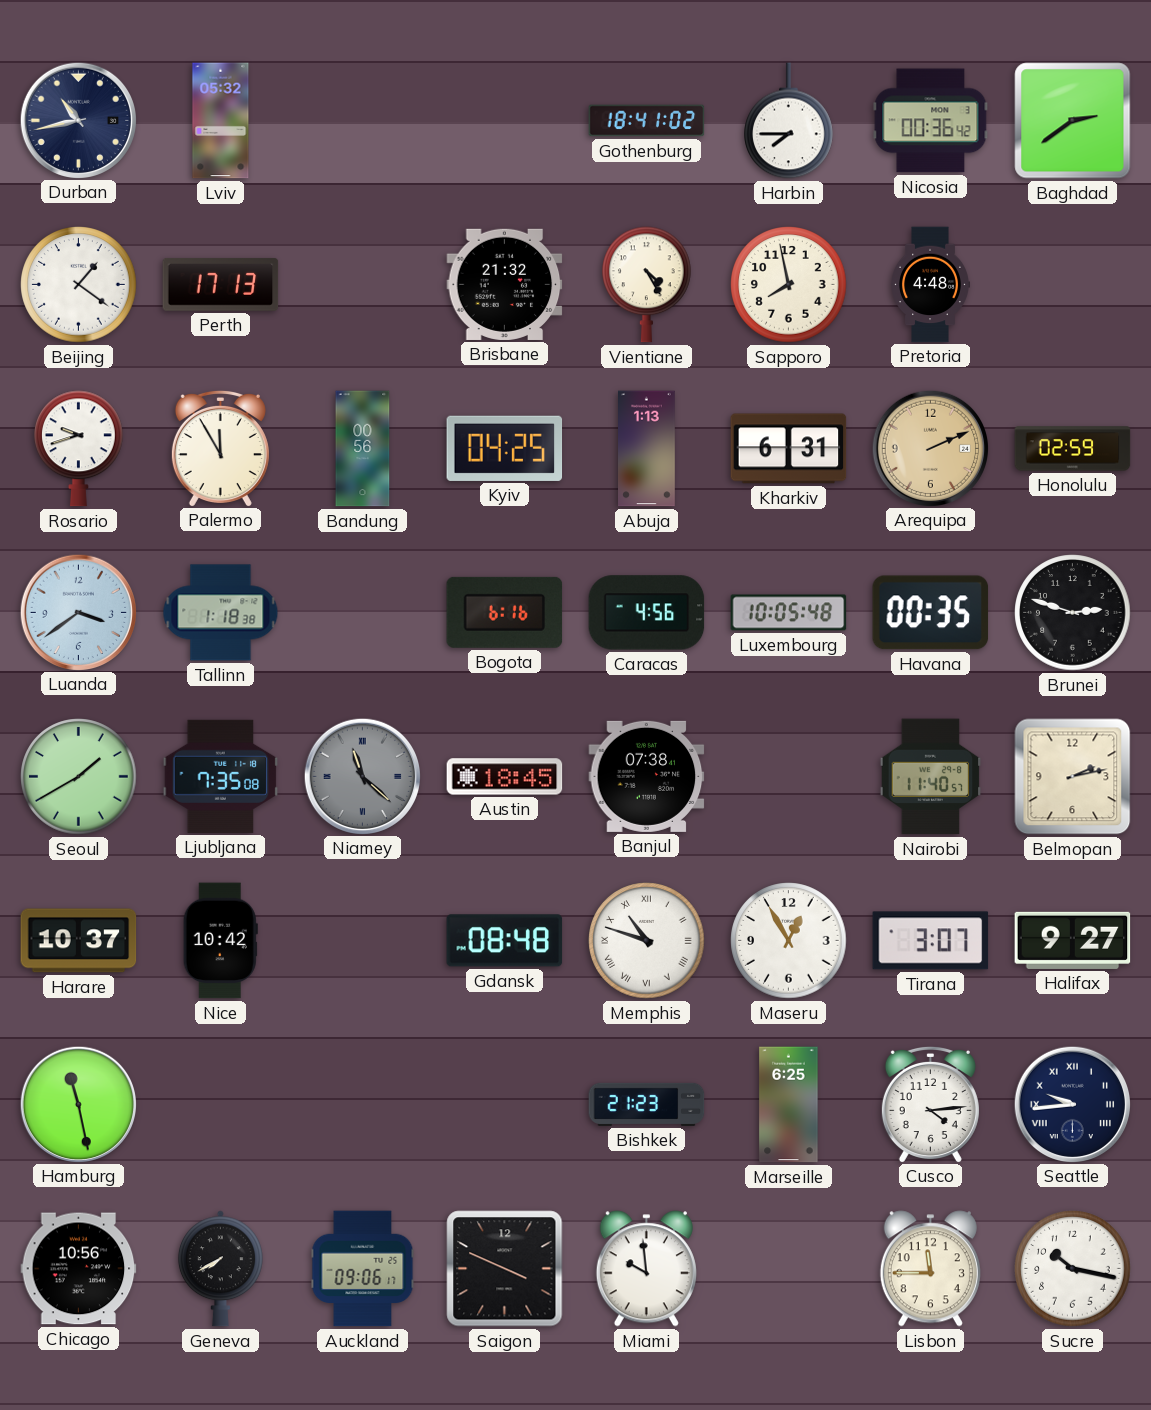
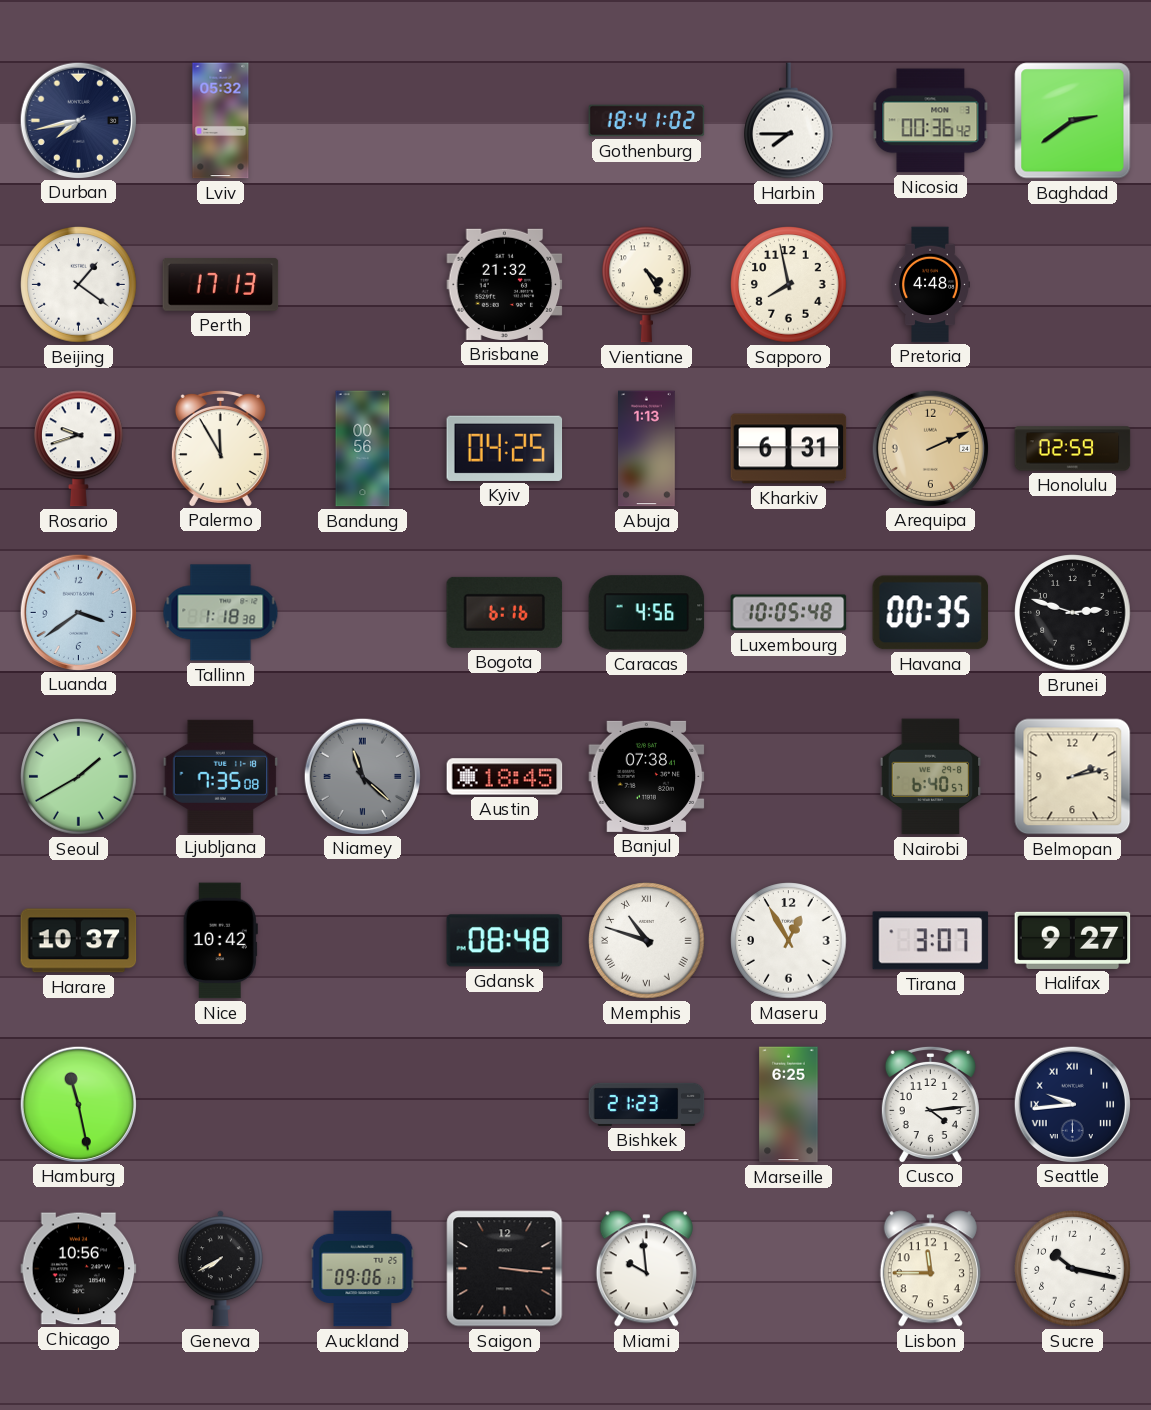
Durban: 10:43 -> 7:43
Nairobi: 11:40 -> 6:40
Saigon: 3:49 -> 3:16
